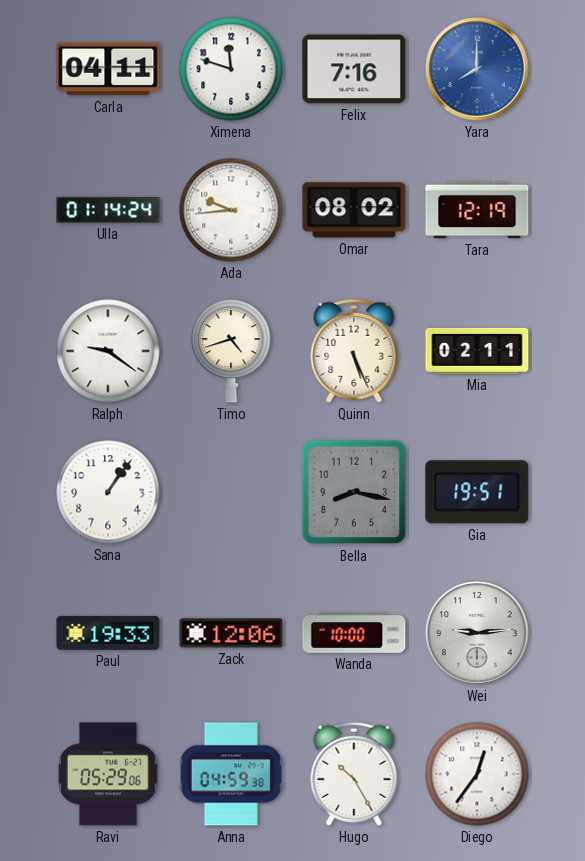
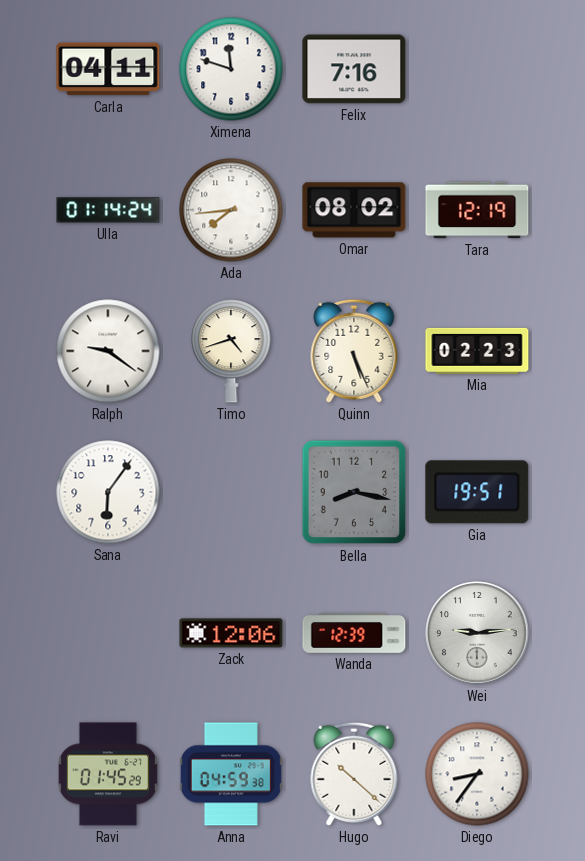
Yara: 8:00 -> none
Ada: 9:44 -> 7:44
Mia: 02:11 -> 02:23
Sana: 1:06 -> 6:06
Paul: 19:33 -> none
Wanda: 10:00 -> 12:39
Ravi: 05:29 -> 01:45
Hugo: 10:25 -> 10:22
Diego: 12:36 -> 8:36
